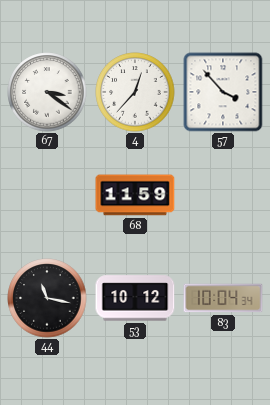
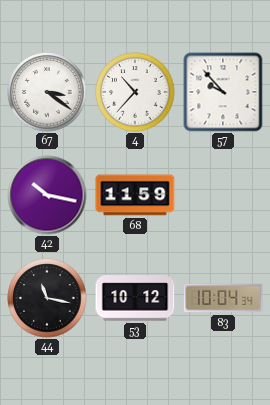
4: 12:37 -> 10:37
57: 3:53 -> 9:53
42: none -> 10:17
